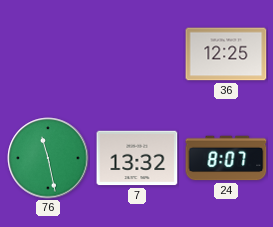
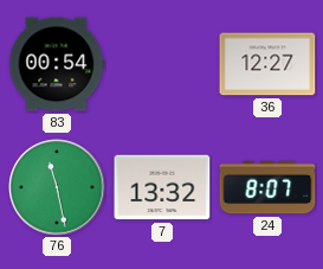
83: none -> 00:54
36: 12:25 -> 12:27
